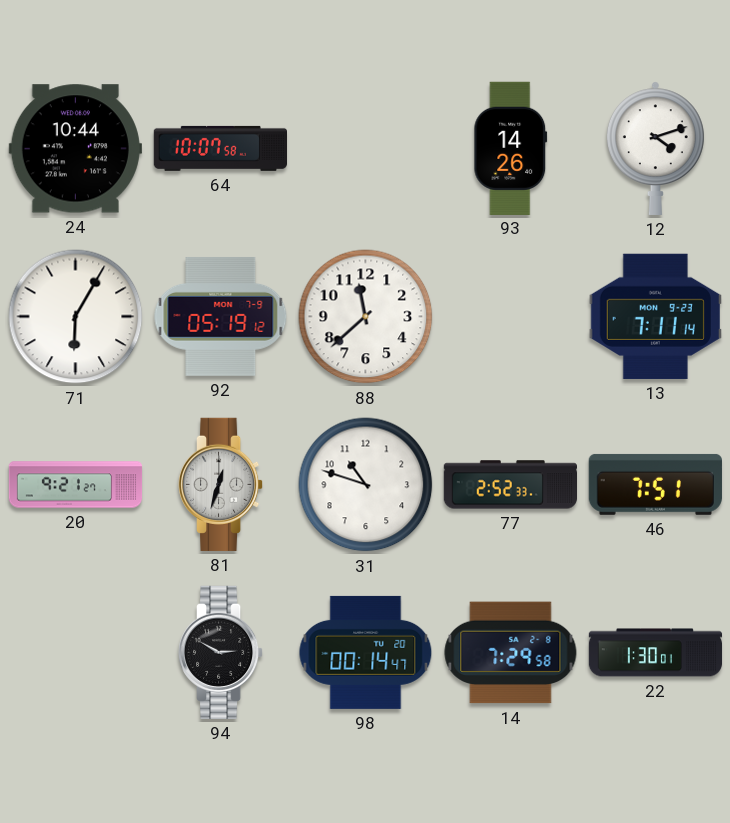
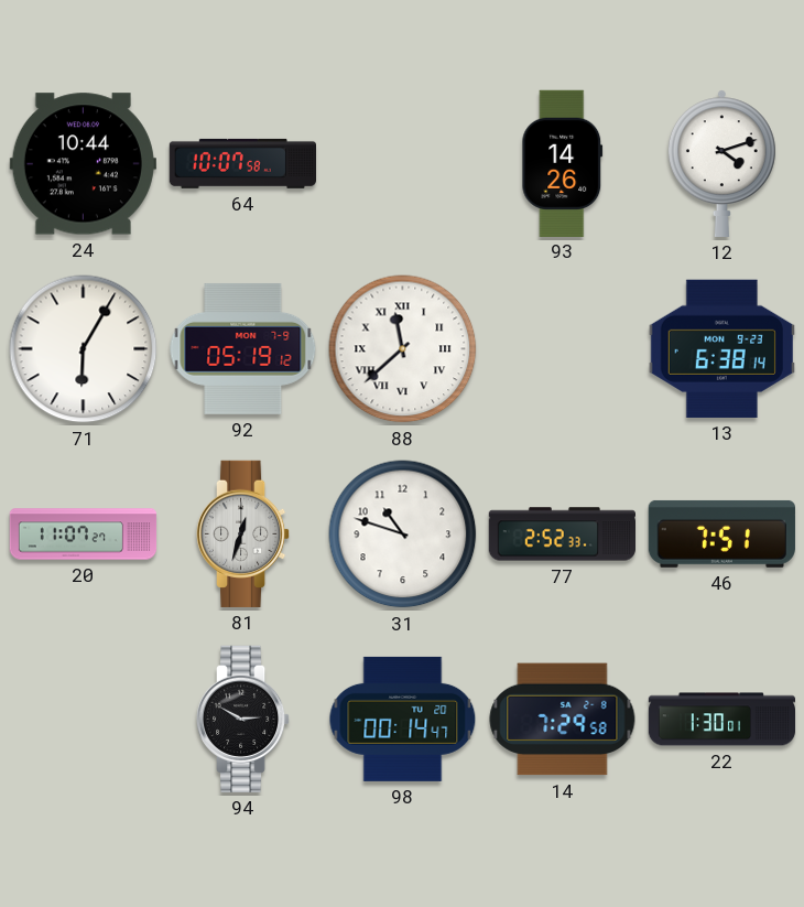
88 numerals: Arabic -> Roman
13: 7:11 -> 6:38
20: 9:21 -> 11:07
